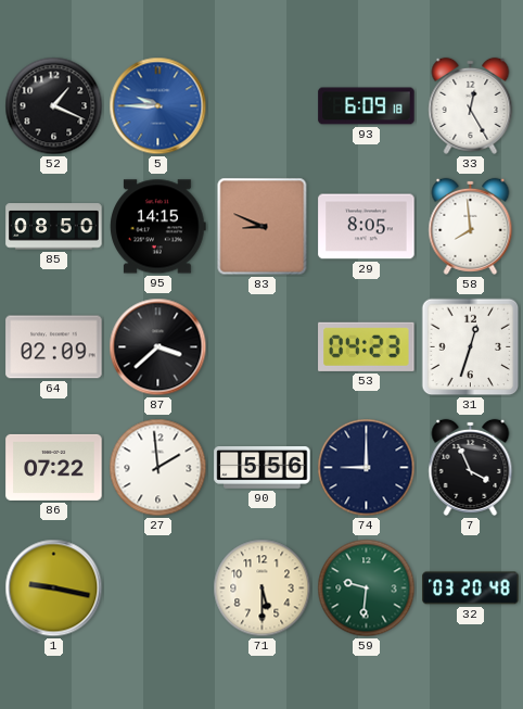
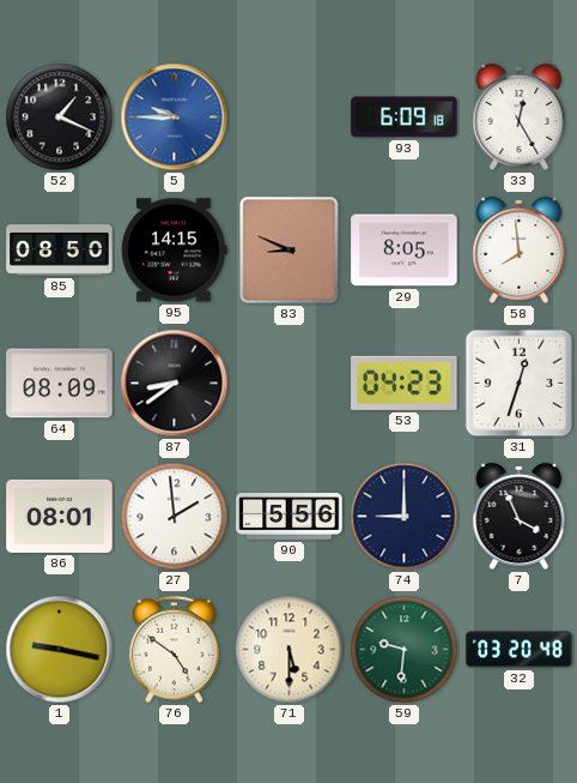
64: 02:09 -> 08:09
87: 3:38 -> 8:39
86: 07:22 -> 08:01
76: none -> 4:51
